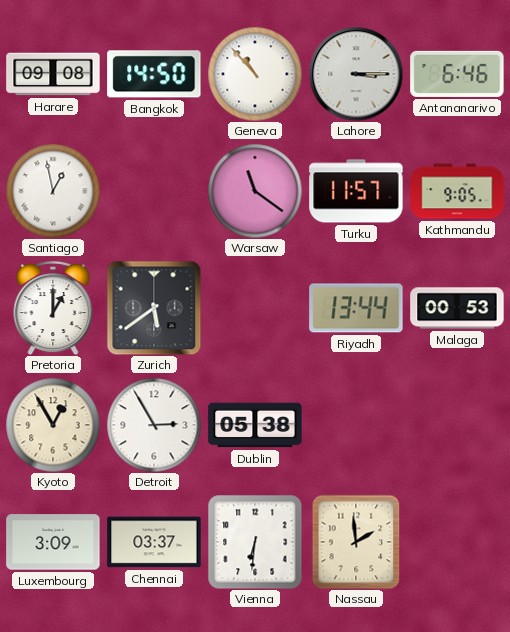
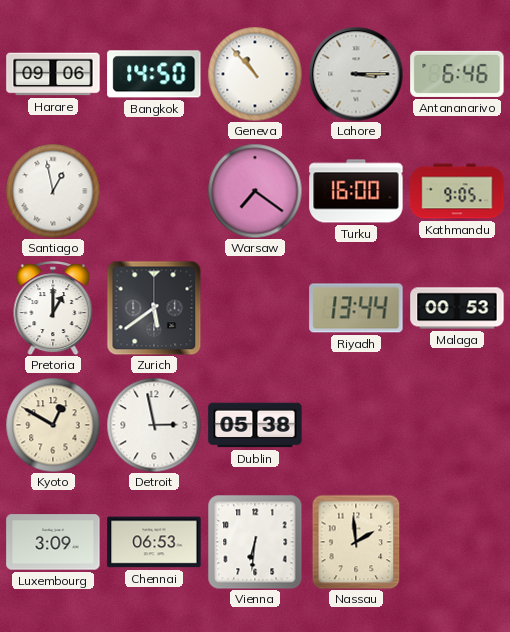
Harare: 09:08 -> 09:06
Warsaw: 11:21 -> 7:21
Turku: 11:57 -> 16:00
Kyoto: 12:55 -> 12:50
Detroit: 2:55 -> 2:58
Chennai: 03:37 -> 06:53
